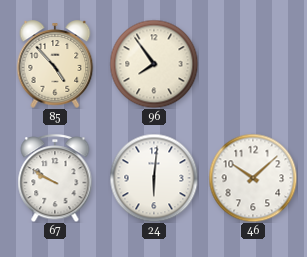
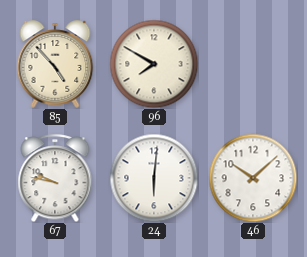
96: 7:54 -> 7:50
67: 9:50 -> 9:47
